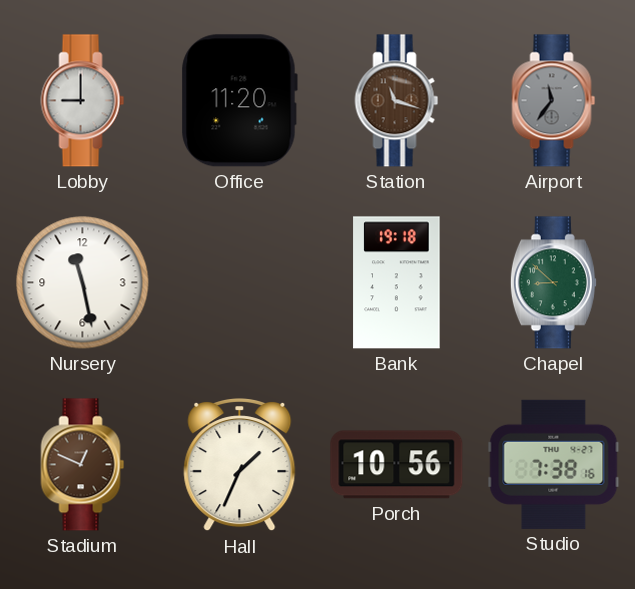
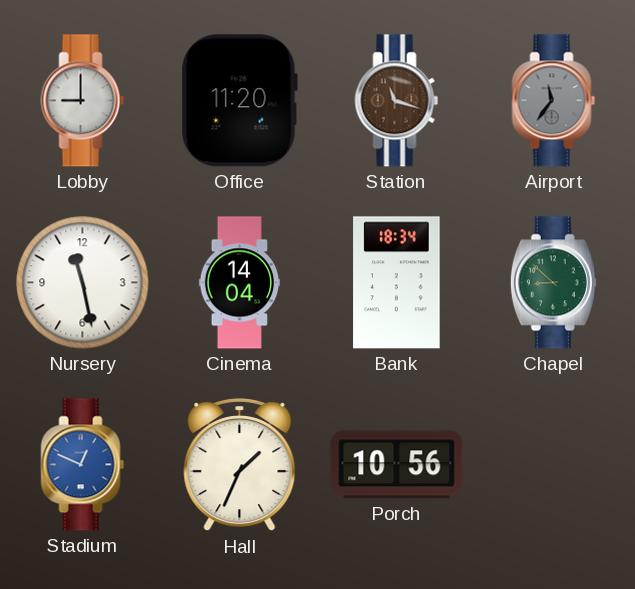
Cinema: none -> 14:04
Bank: 19:18 -> 18:34
Stadium dial: brown -> blue
Studio: 7:38 -> none
